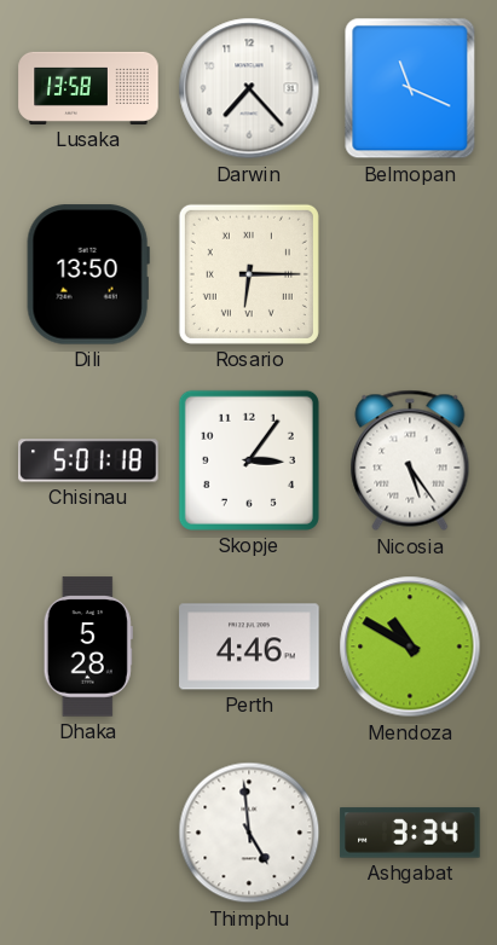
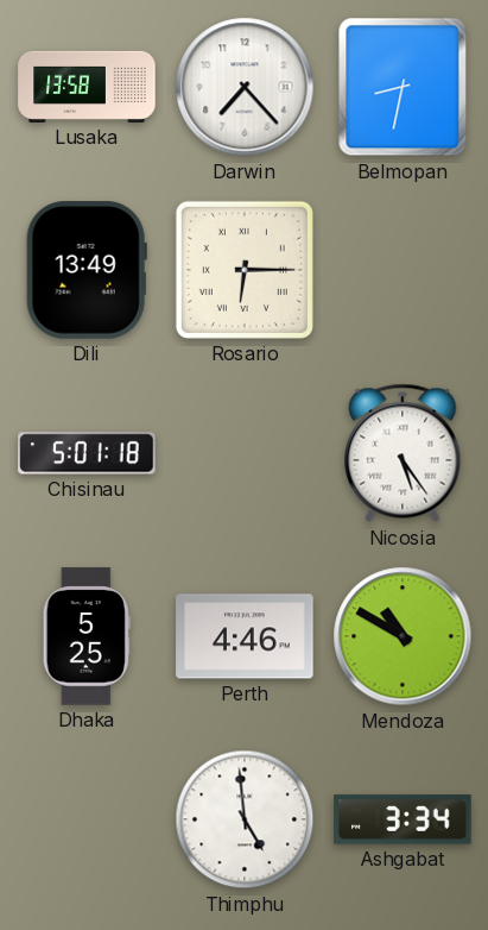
Belmopan: 11:19 -> 8:32
Dili: 13:50 -> 13:49
Skopje: 3:06 -> none
Dhaka: 5:28 -> 5:25
